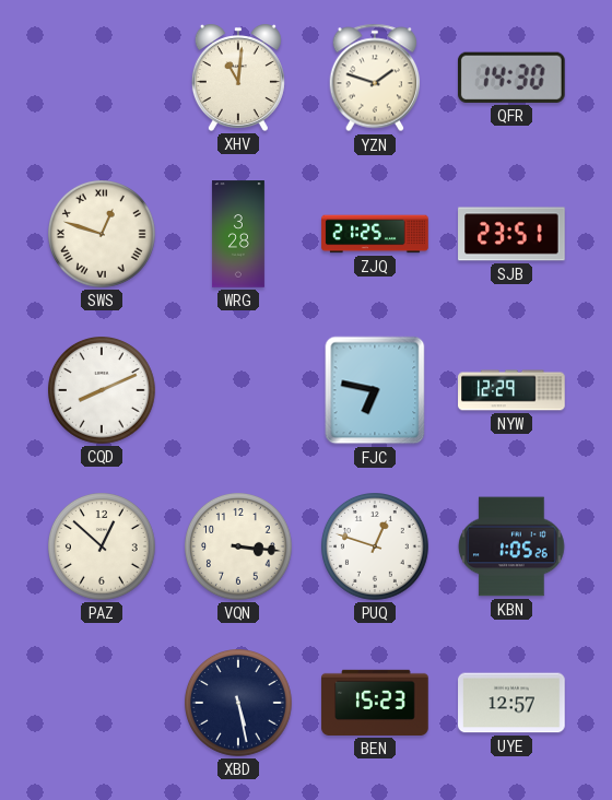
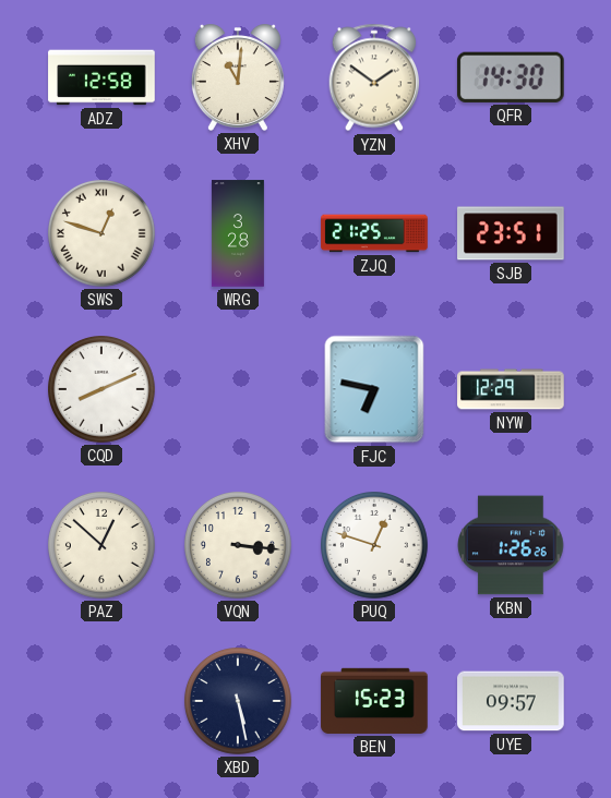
ADZ: none -> 12:58
YZN: 1:48 -> 1:51
KBN: 1:05 -> 1:26
UYE: 12:57 -> 09:57
